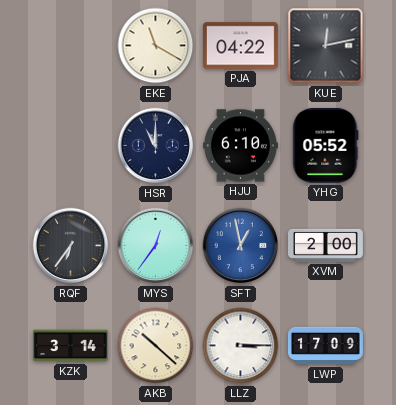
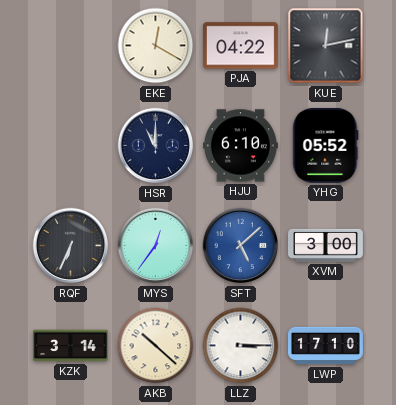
EKE: 11:20 -> 12:20
RQF: 6:36 -> 6:34
SFT: 12:58 -> 5:08
XVM: 2:00 -> 3:00
LWP: 17:09 -> 17:10
